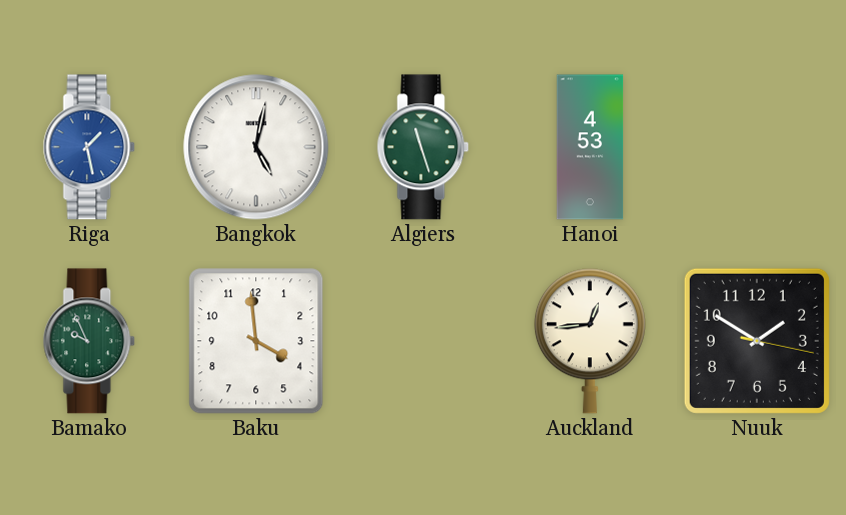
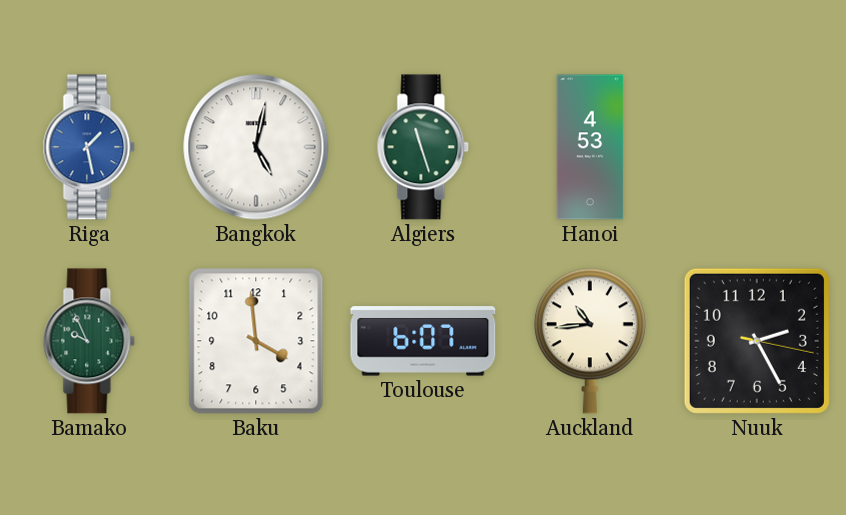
Toulouse: none -> 6:07
Auckland: 12:44 -> 10:44
Nuuk: 1:50 -> 2:25
